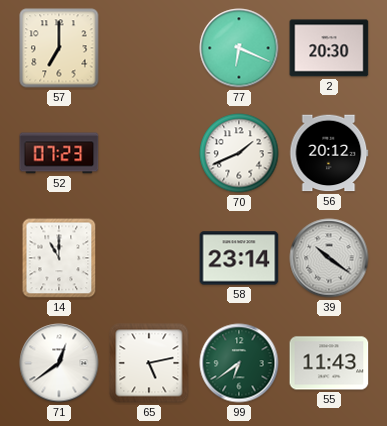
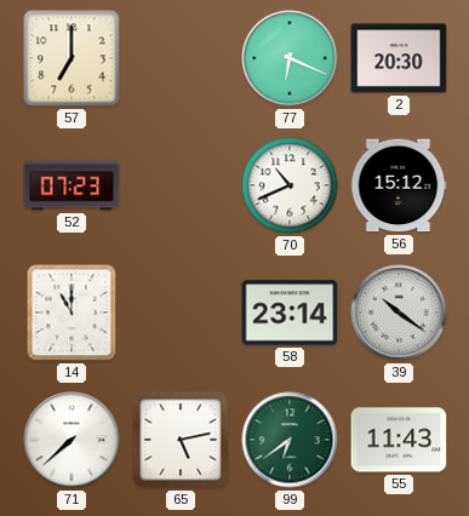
70: 1:41 -> 10:41
56: 20:12 -> 15:12
71: 12:39 -> 7:38
